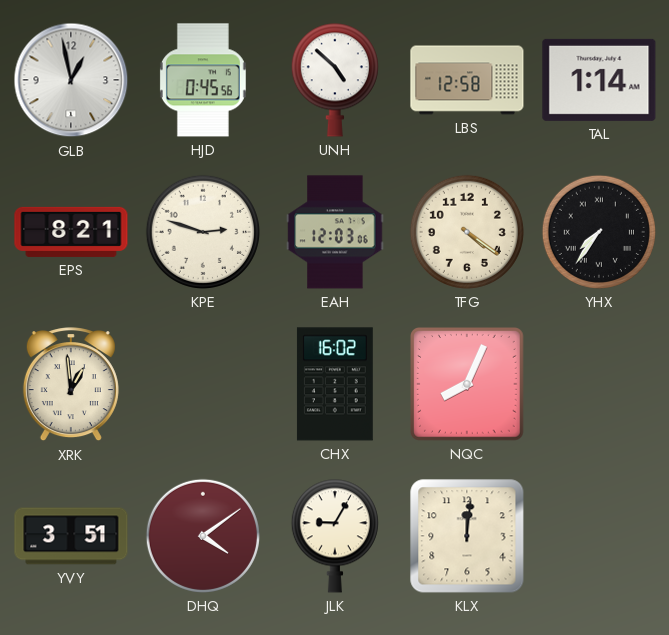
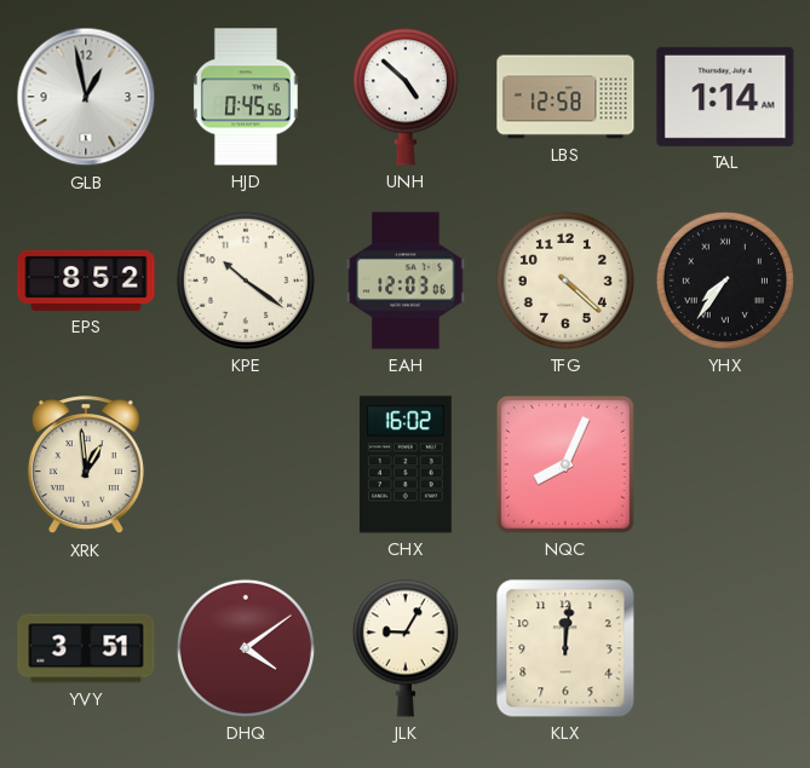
EPS: 8:21 -> 8:52
KPE: 2:48 -> 10:21
TFG: 4:21 -> 4:22
